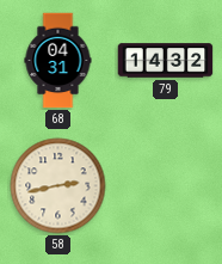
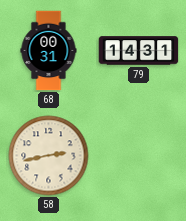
68: 04:31 -> 00:31
79: 14:32 -> 14:31
